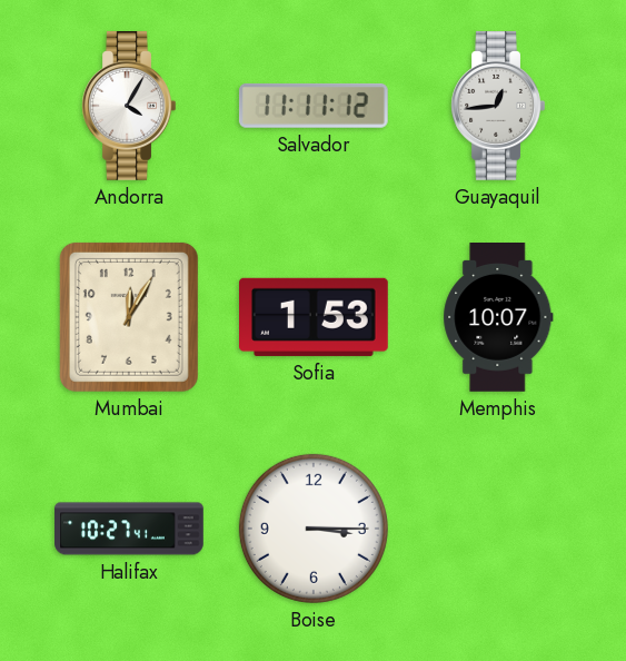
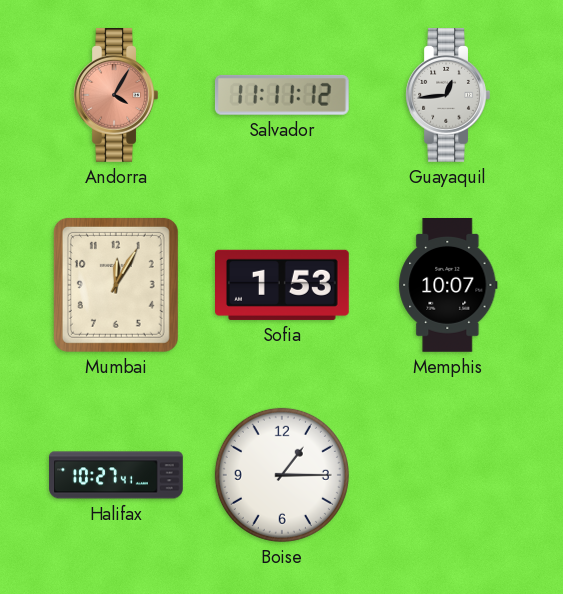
Andorra dial: white -> salmon
Boise: 3:15 -> 1:15
